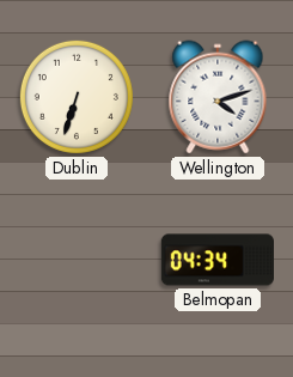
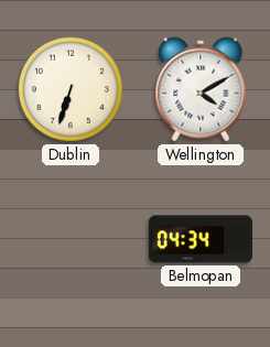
Wellington: 4:12 -> 4:10
